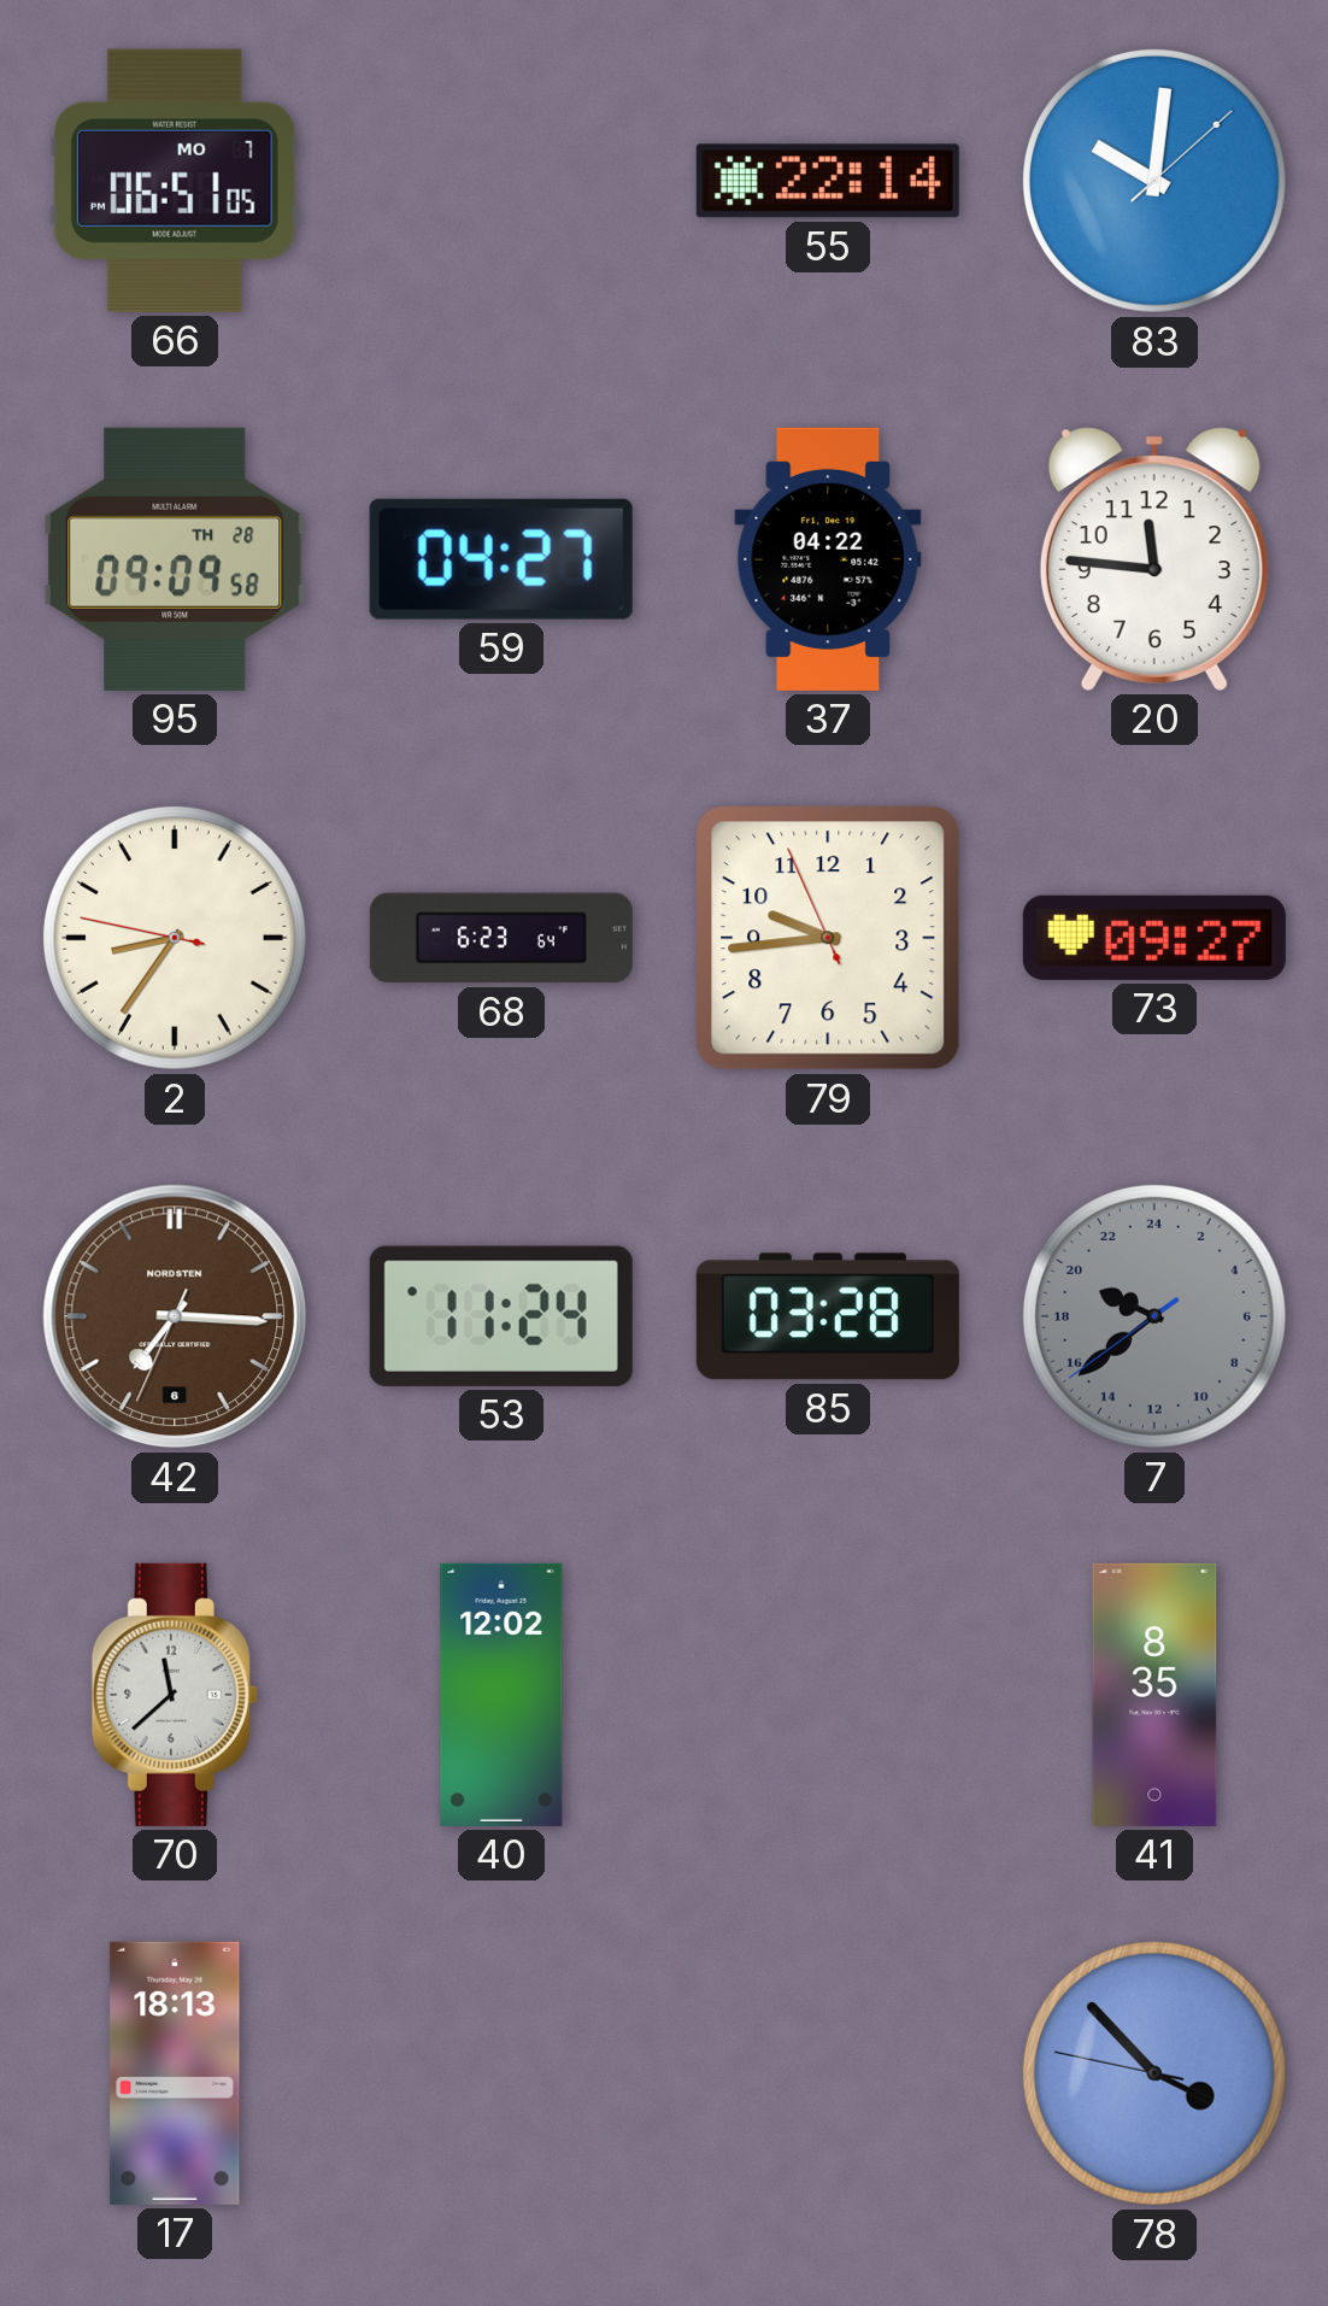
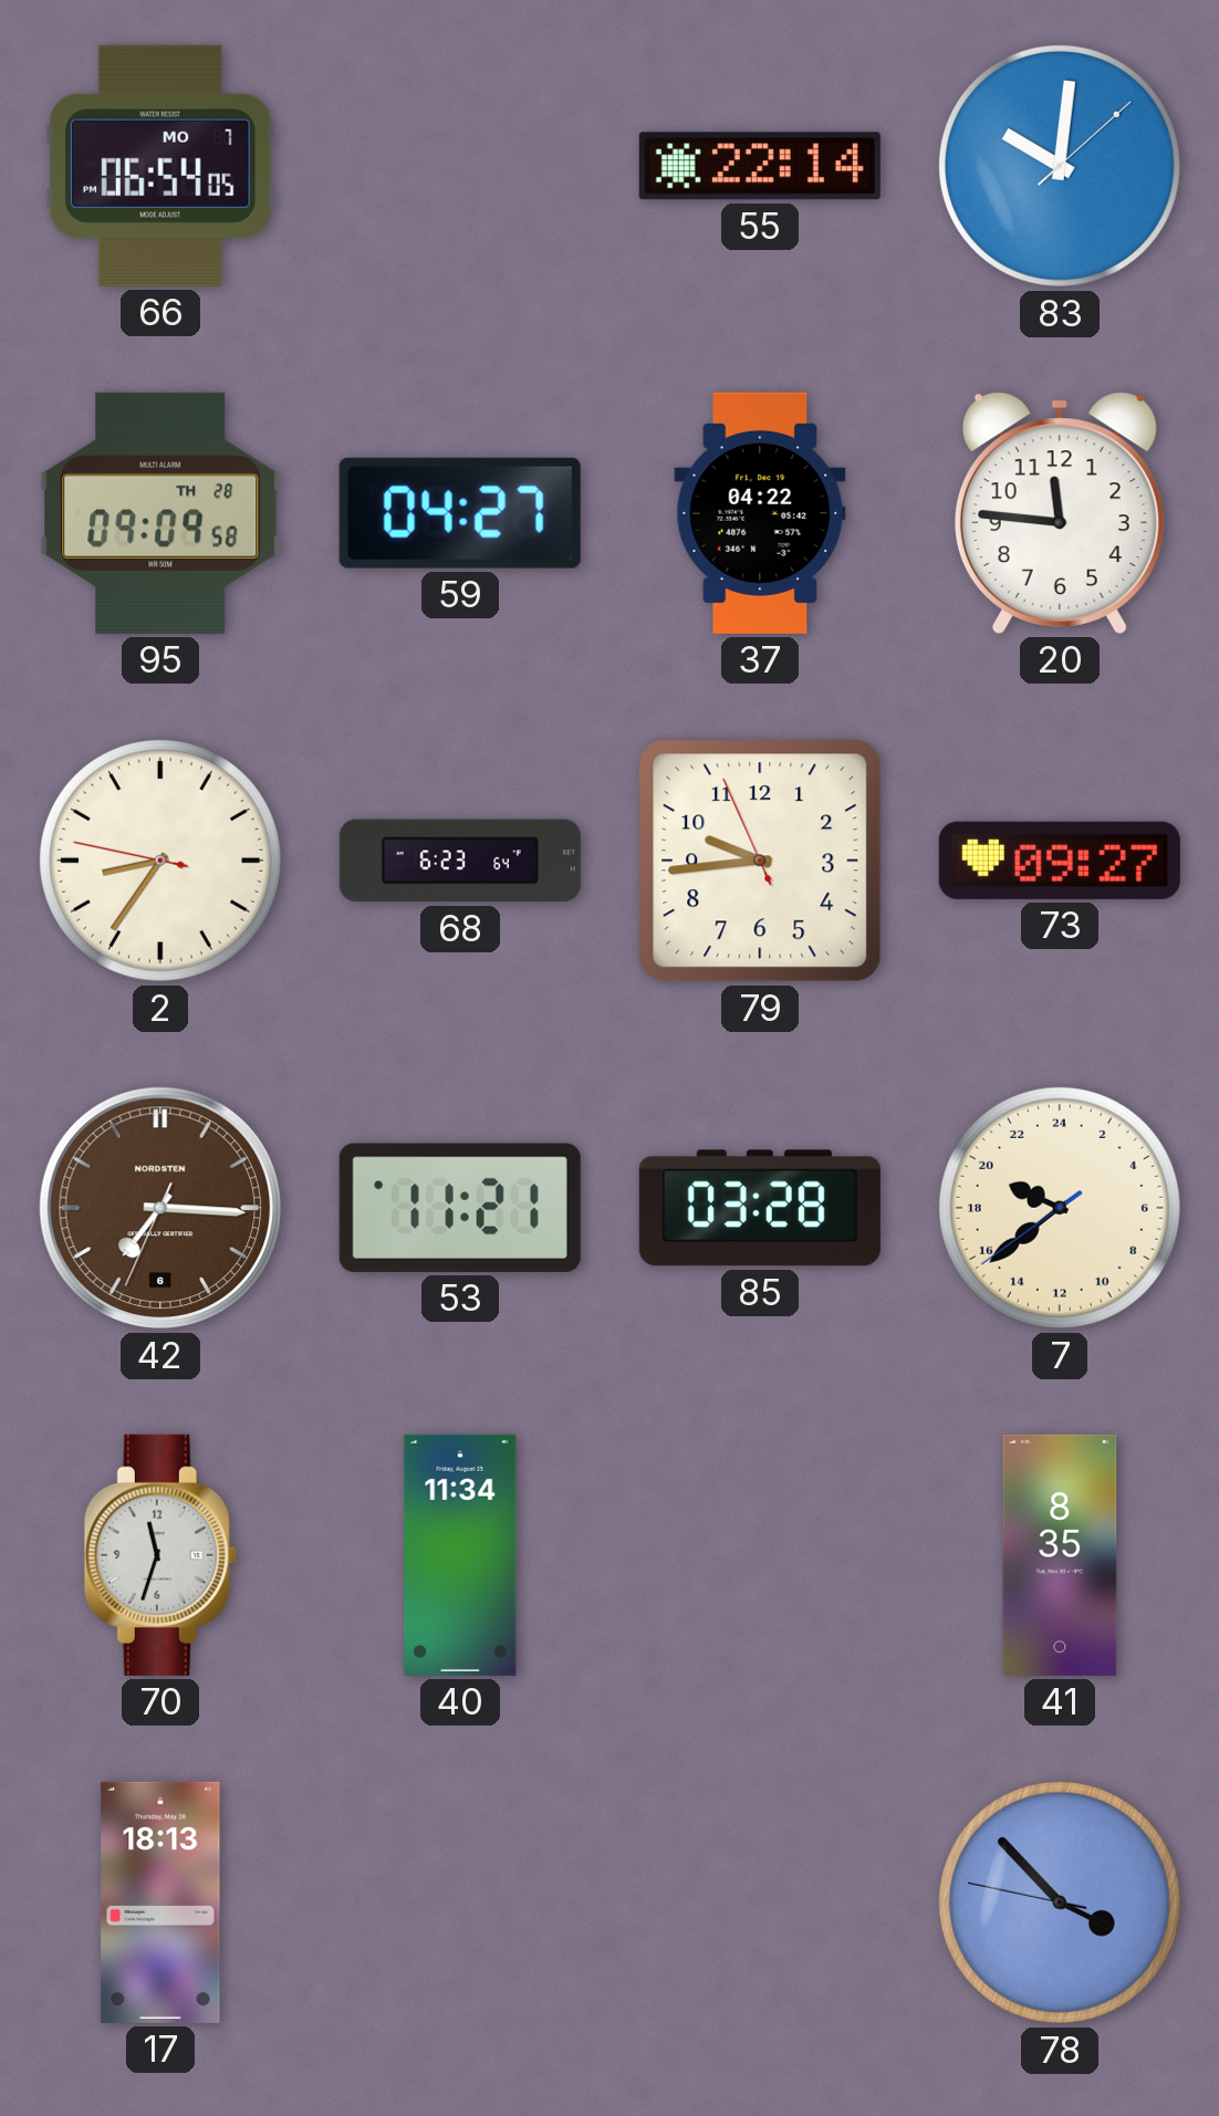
66: 06:51 -> 06:54
53: 11:24 -> 11:21
7 dial: grey -> cream
70: 11:38 -> 11:33
40: 12:02 -> 11:34
